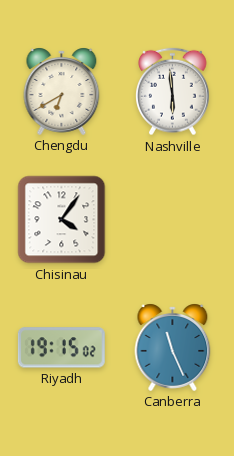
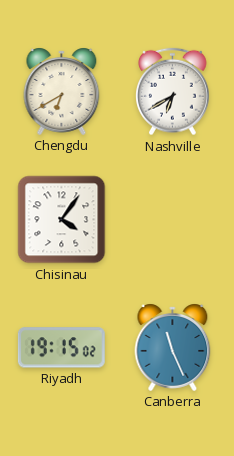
Nashville: 5:59 -> 6:40
